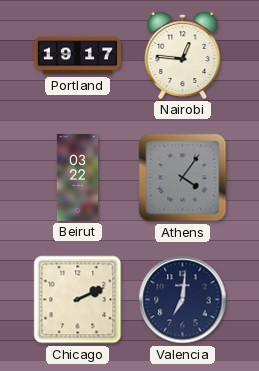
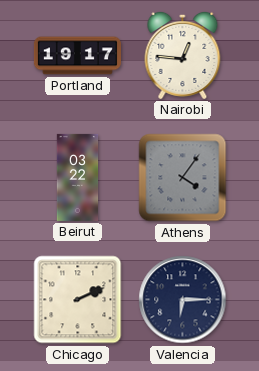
Valencia: 7:01 -> 6:15
